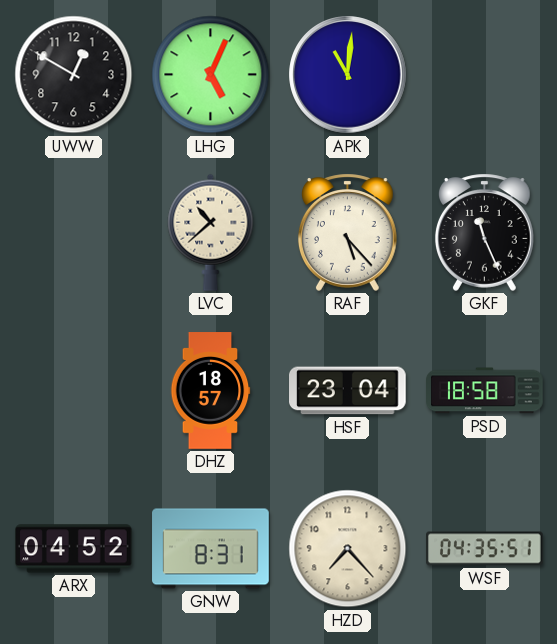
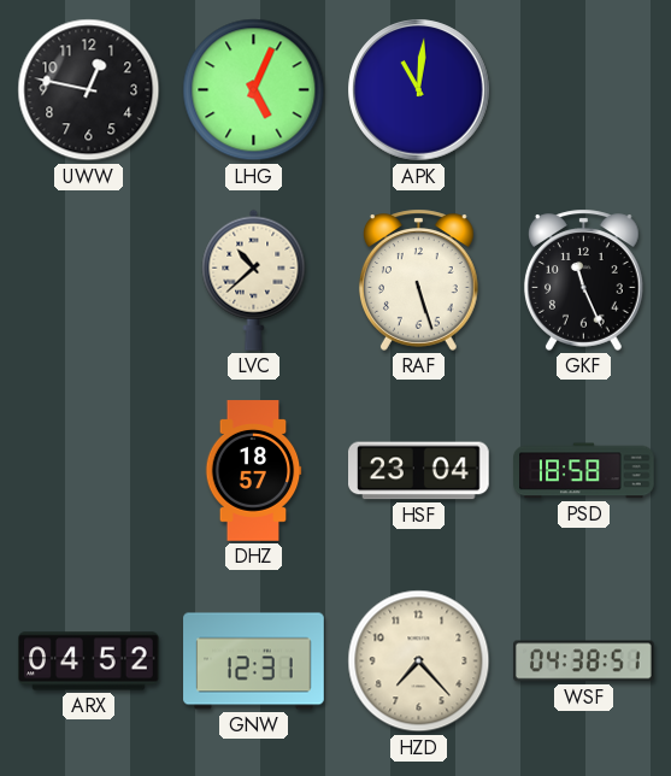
UWW: 12:50 -> 12:47
RAF: 5:23 -> 5:27
GNW: 8:31 -> 12:31
WSF: 04:35 -> 04:38
